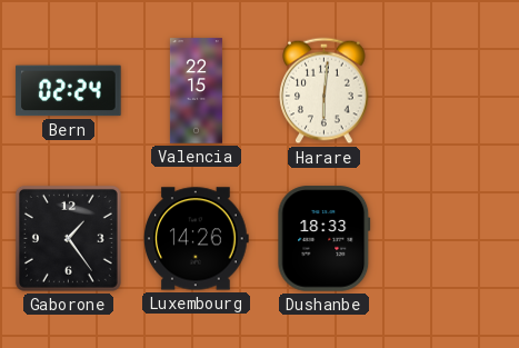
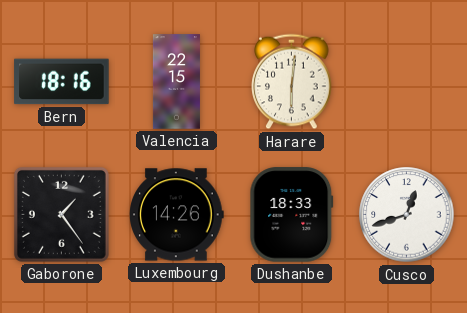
Bern: 02:24 -> 18:16
Cusco: none -> 12:42
